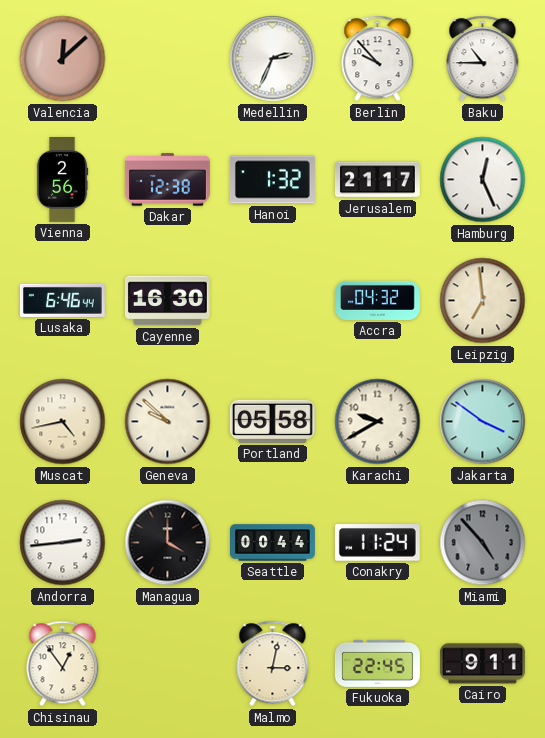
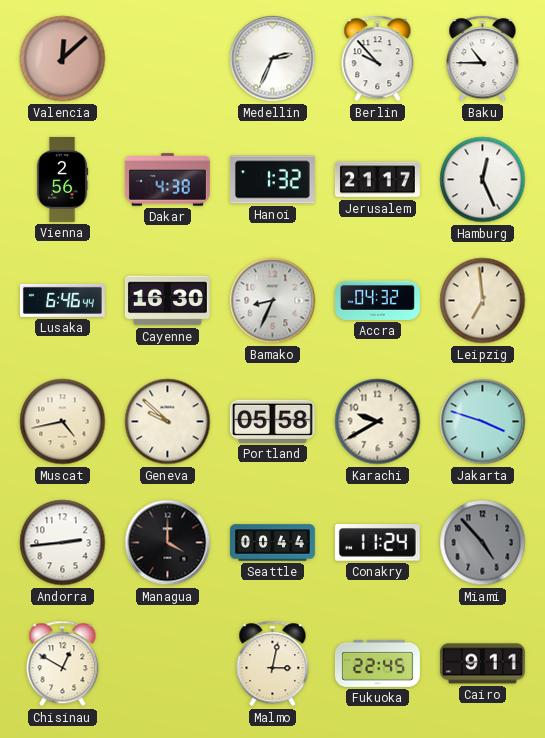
Dakar: 12:38 -> 4:38
Bamako: none -> 8:34
Jakarta: 3:51 -> 3:48
Chisinau: 12:54 -> 12:50
